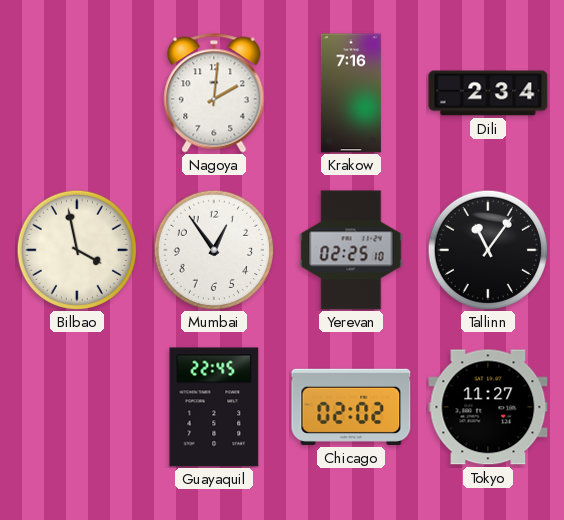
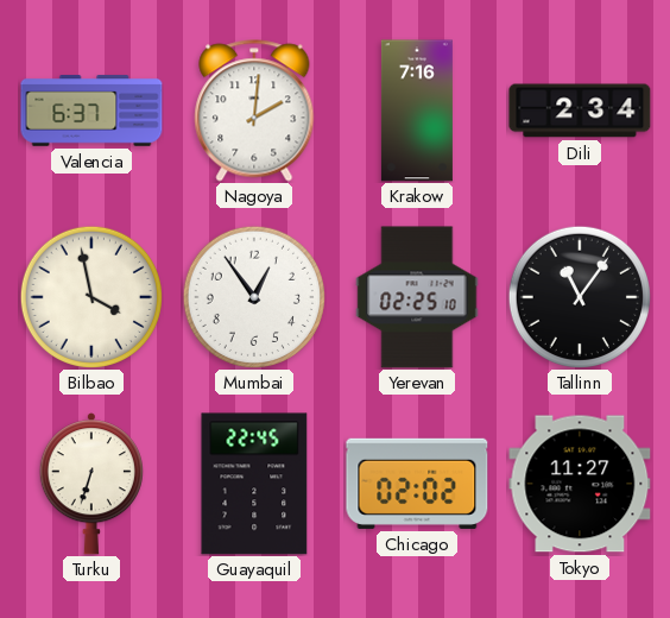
Valencia: none -> 6:37
Turku: none -> 6:33
